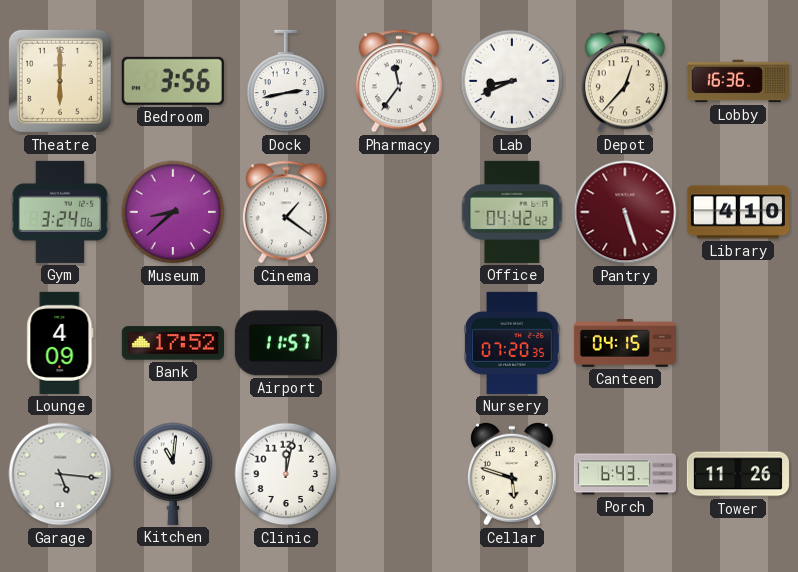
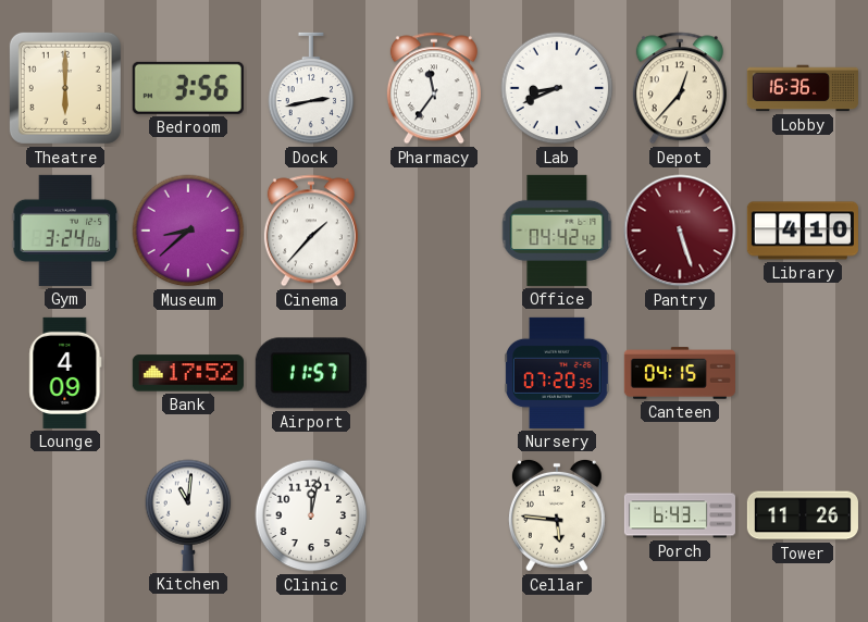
Cinema: 1:21 -> 1:37
Garage: 5:16 -> none
Cellar: 5:48 -> 5:46
